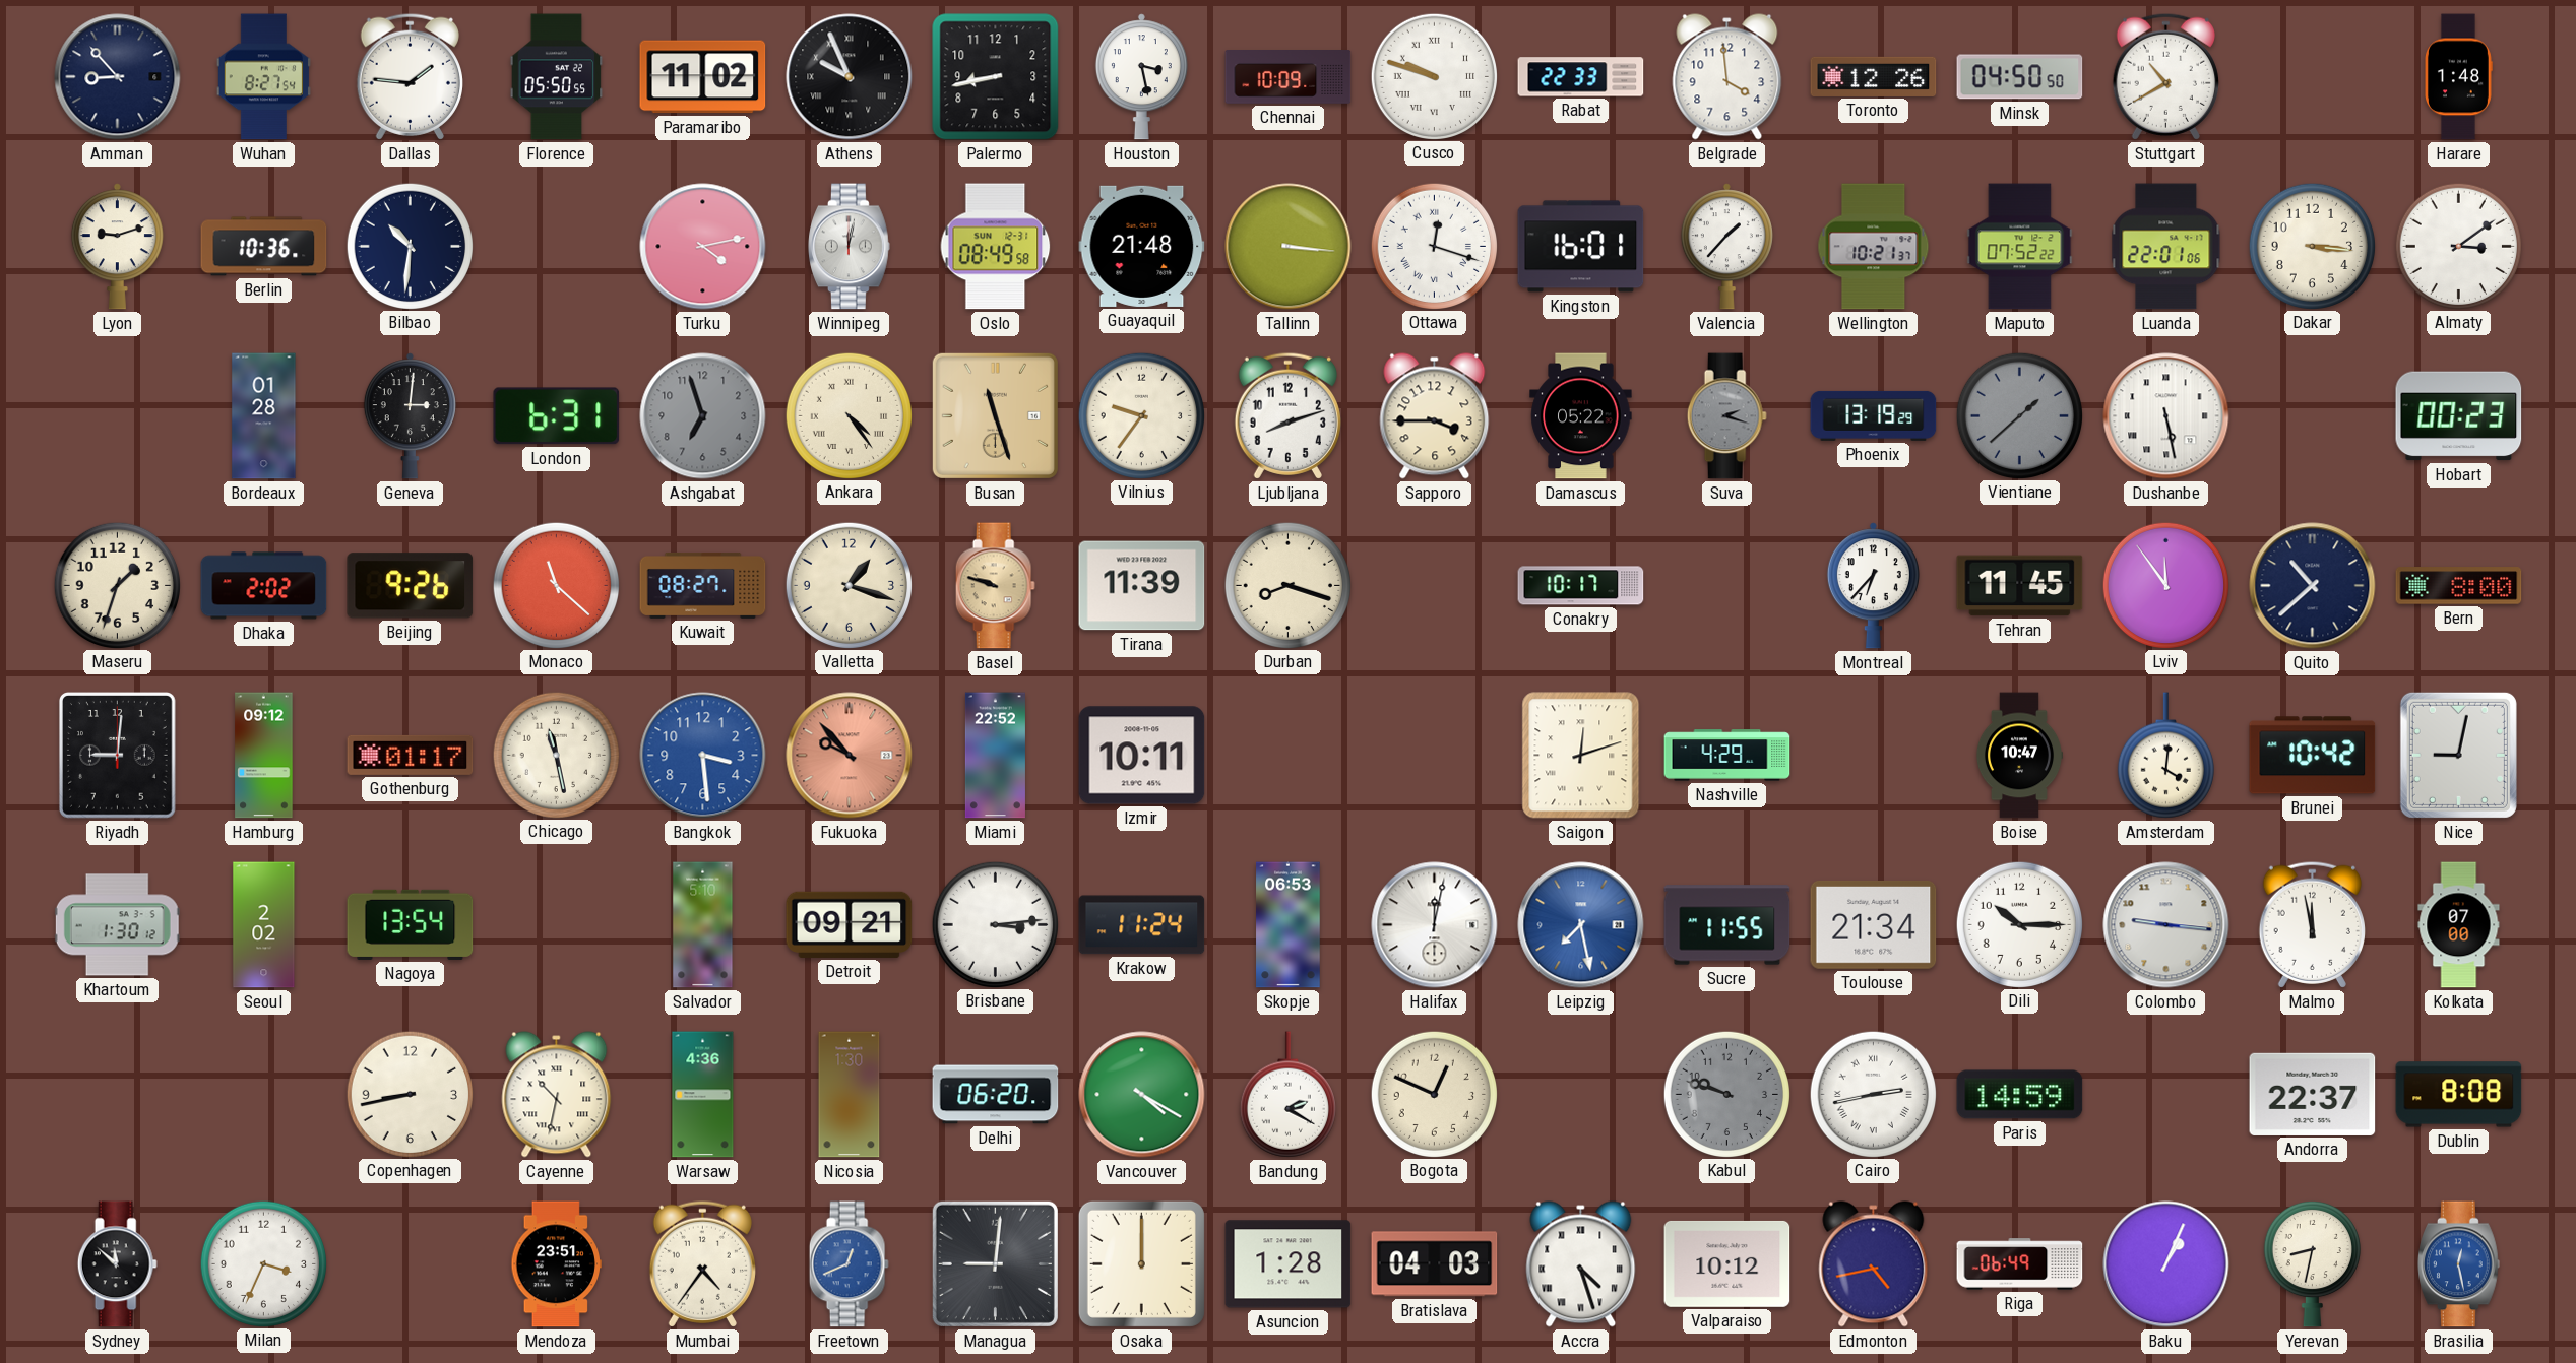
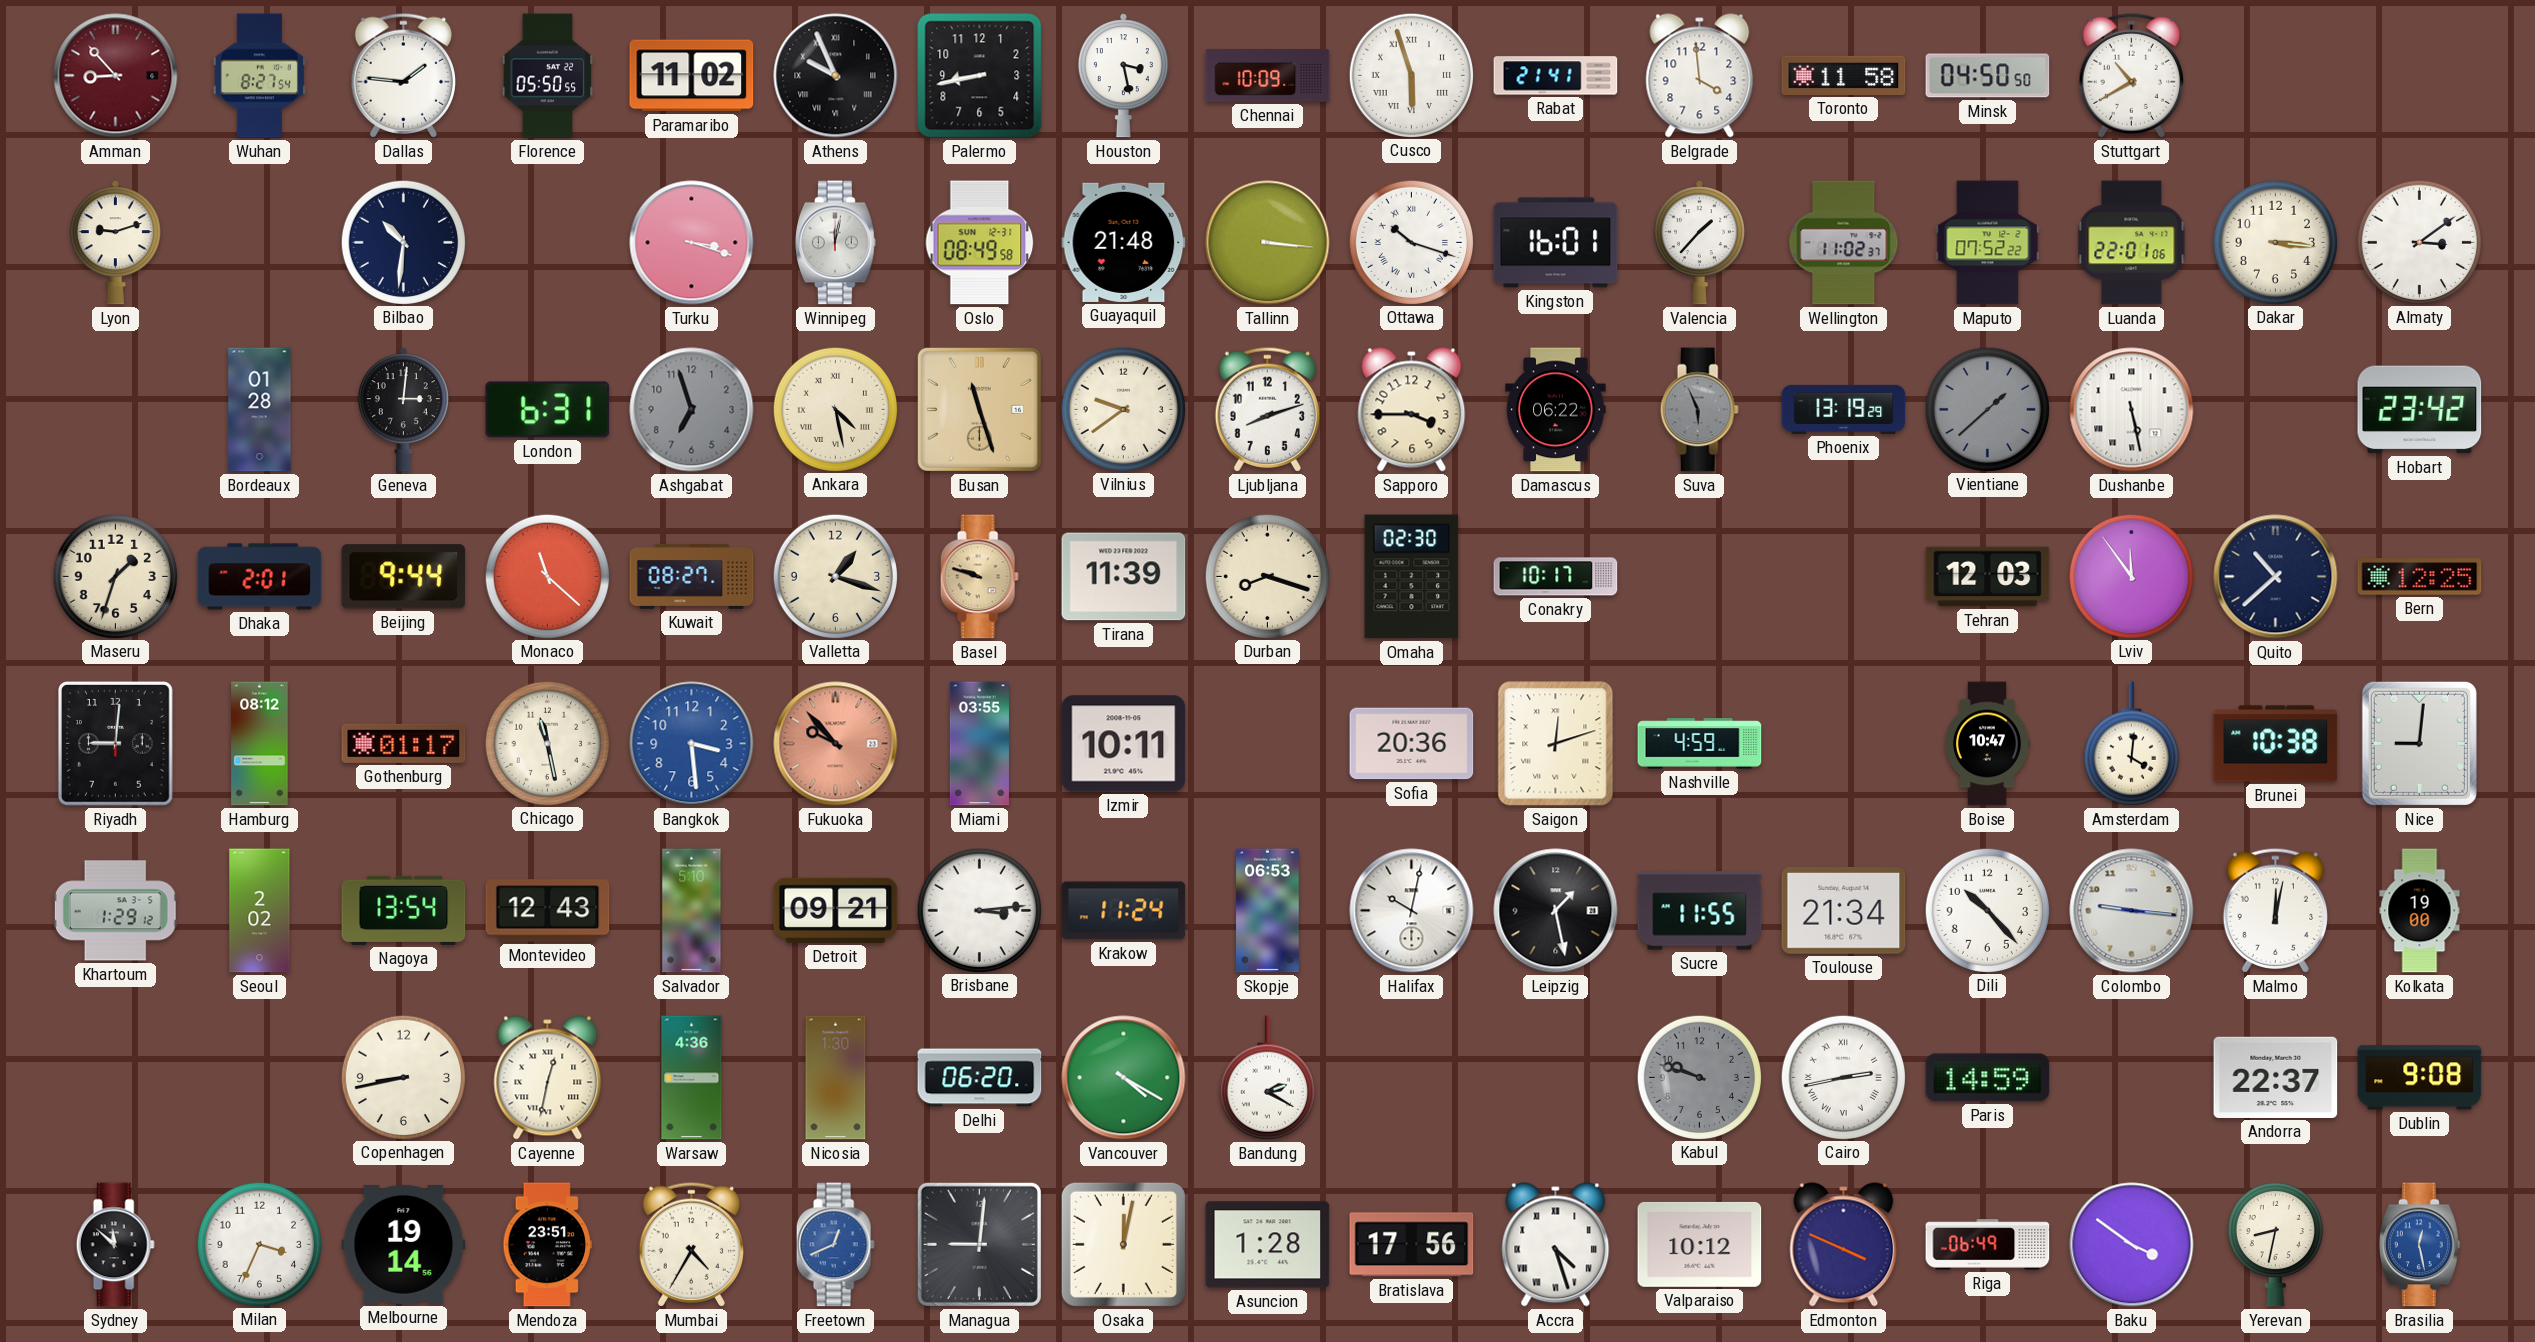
Amman dial: navy -> burgundy
Cusco: 9:48 -> 5:57
Rabat: 22:33 -> 21:41
Toronto: 12:26 -> 11:58
Harare: 1:48 -> none
Berlin: 10:36 -> none
Turku: 4:13 -> 3:18
Ottawa: 12:18 -> 10:18
Wellington: 10:21 -> 11:02
Ankara: 4:24 -> 4:28
Vilnius: 9:36 -> 9:39
Damascus: 05:22 -> 06:22
Suva: 2:18 -> 5:56
Hobart: 00:23 -> 23:42
Dhaka: 2:02 -> 2:01
Beijing: 9:26 -> 9:44
Omaha: none -> 02:30
Montreal: 6:37 -> none
Tehran: 11:45 -> 12:03
Bern: 8:00 -> 12:25
Hamburg: 09:12 -> 08:12
Miami: 22:52 -> 03:55
Sofia: none -> 20:36
Nashville: 4:29 -> 4:59
Brunei: 10:42 -> 10:38
Nice: 9:02 -> 9:01
Khartoum: 1:30 -> 1:29
Montevideo: none -> 12:43
Halifax: 12:02 -> 10:02
Leipzig: 7:28 -> 1:28
Leipzig dial: blue -> black
Dili: 10:15 -> 10:23
Malmo: 11:58 -> 12:02
Kolkata: 07:00 -> 19:00
Cayenne: 10:32 -> 12:32
Bogota: 12:49 -> none
Dublin: 8:08 -> 9:08
Melbourne: none -> 19:14
Mumbai: 4:36 -> 4:35
Osaka: 12:00 -> 12:02
Bratislava: 04:03 -> 17:56
Edmonton: 4:43 -> 3:49
Baku: 1:04 -> 3:51
